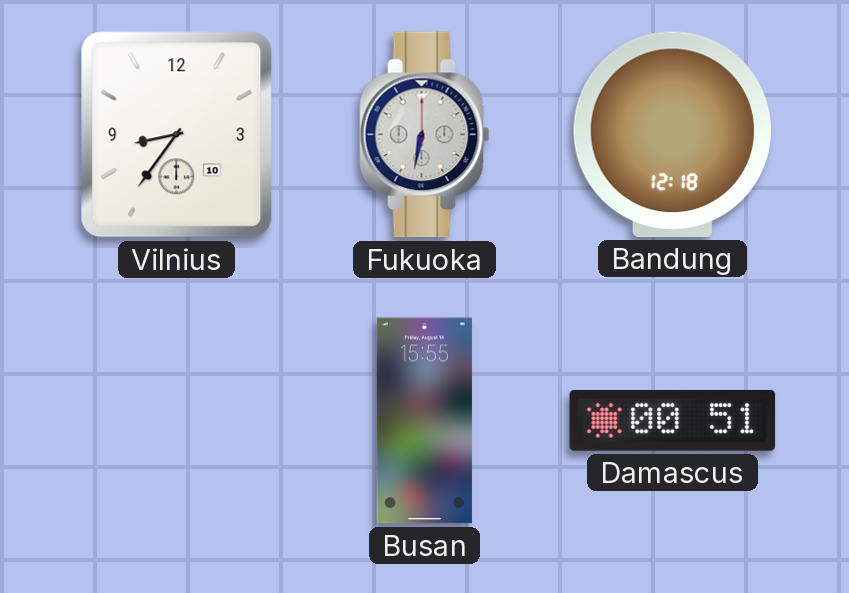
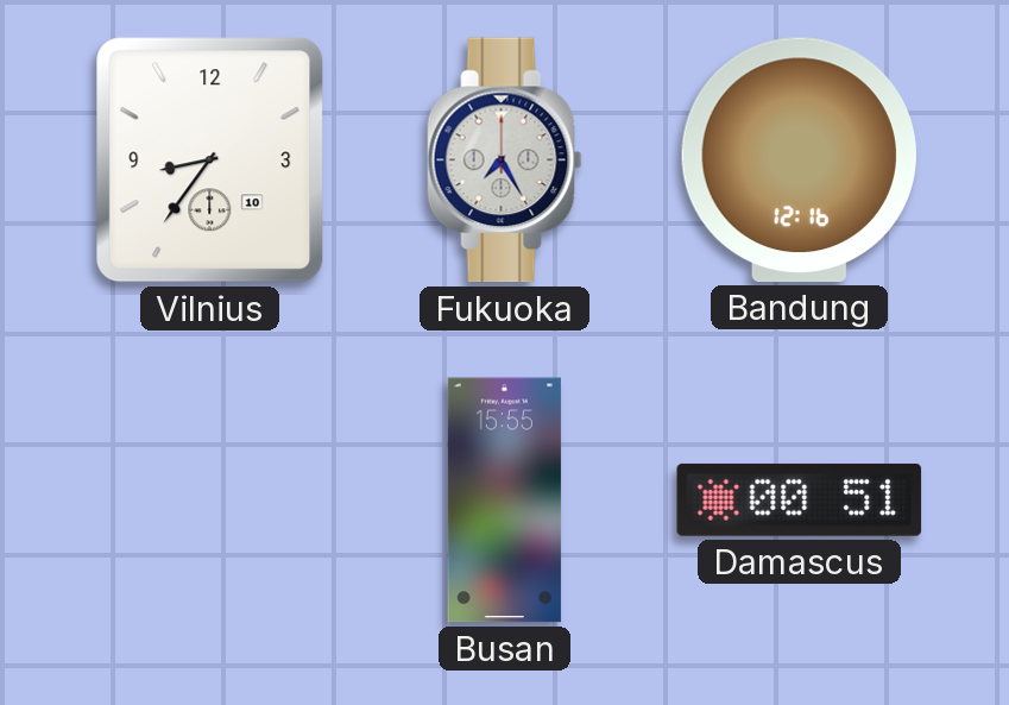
Fukuoka: 6:32 -> 7:25
Bandung: 12:18 -> 12:16
